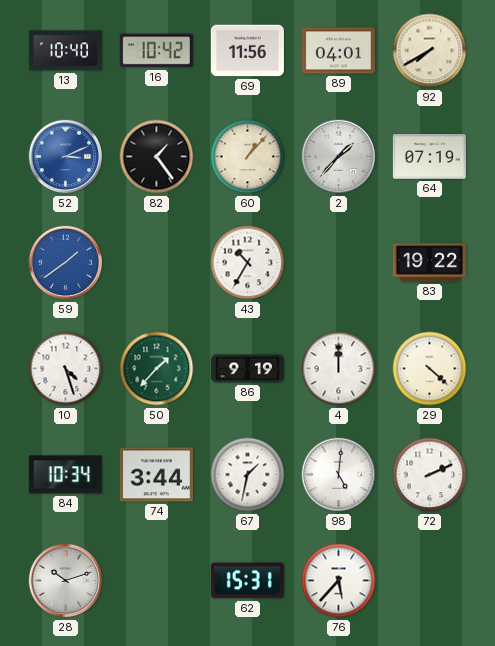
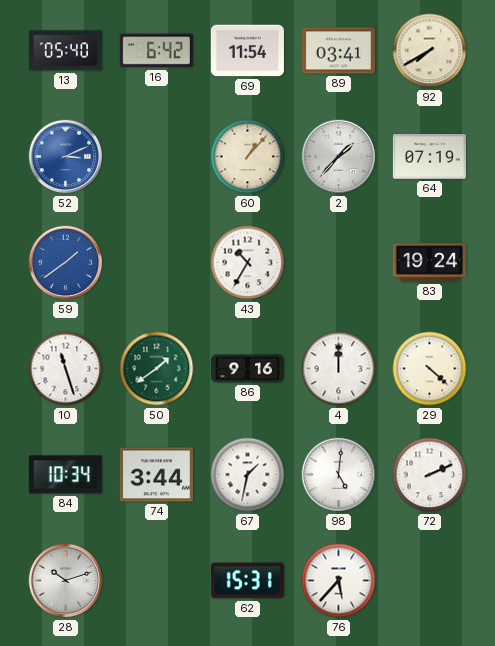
13: 10:40 -> 05:40
16: 10:42 -> 6:42
69: 11:56 -> 11:54
89: 04:01 -> 03:41
82: 1:24 -> none
83: 19:22 -> 19:24
10: 4:27 -> 11:27
50: 1:37 -> 1:39
86: 9:19 -> 9:16
